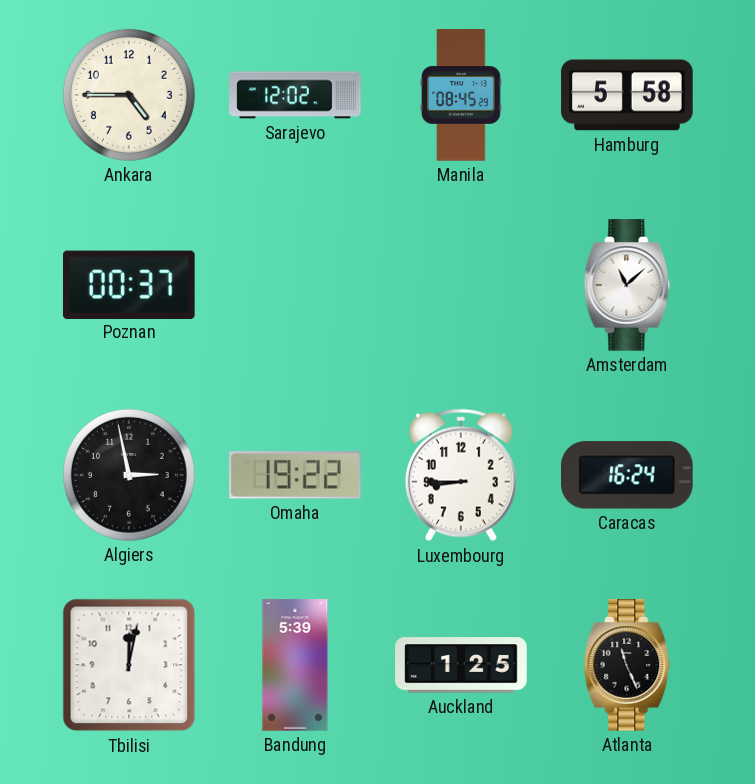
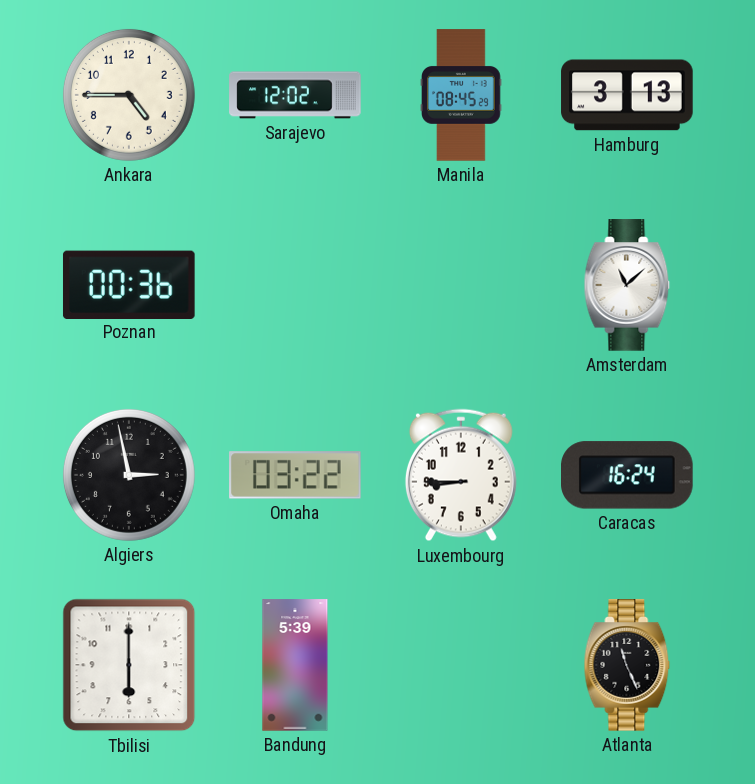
Hamburg: 5:58 -> 3:13
Poznan: 00:37 -> 00:36
Omaha: 19:22 -> 03:22
Tbilisi: 12:02 -> 6:00
Auckland: 1:25 -> none
